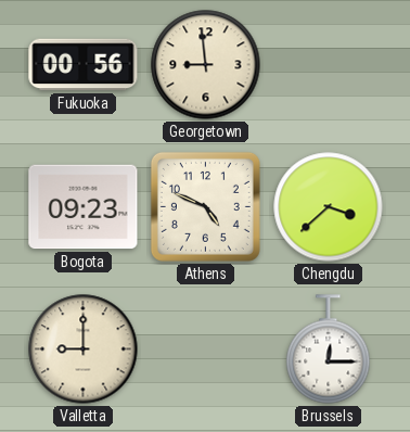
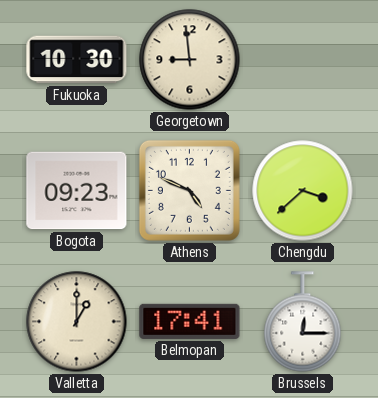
Fukuoka: 00:56 -> 10:30
Valletta: 9:00 -> 1:00
Belmopan: none -> 17:41
